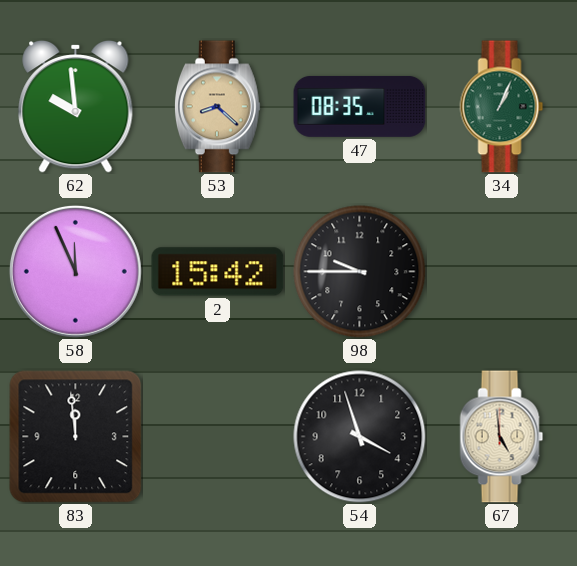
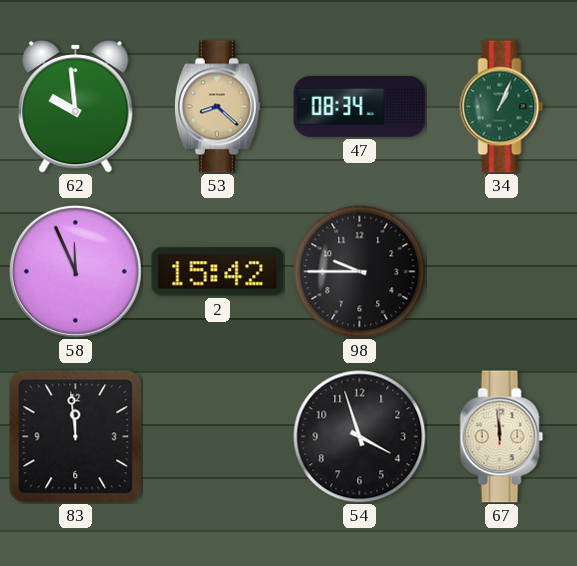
47: 08:35 -> 08:34
67: 4:59 -> 11:59
